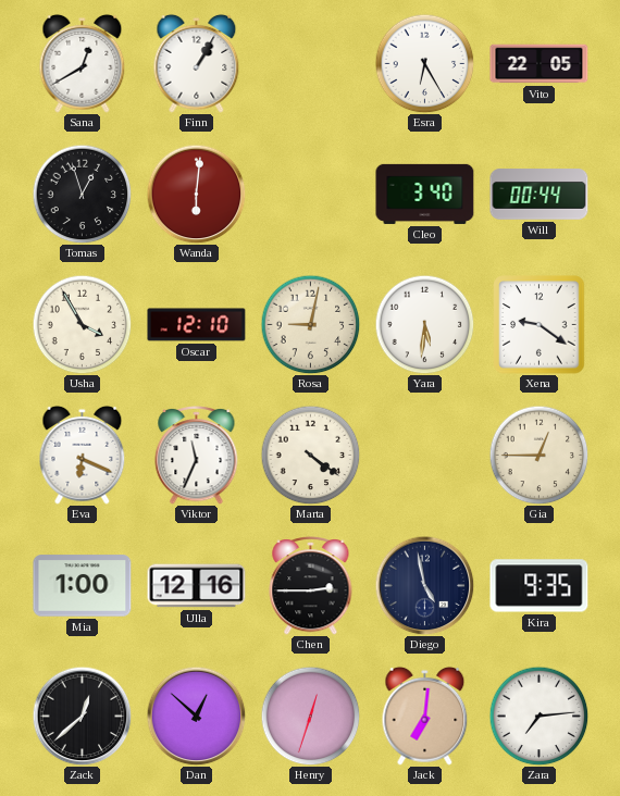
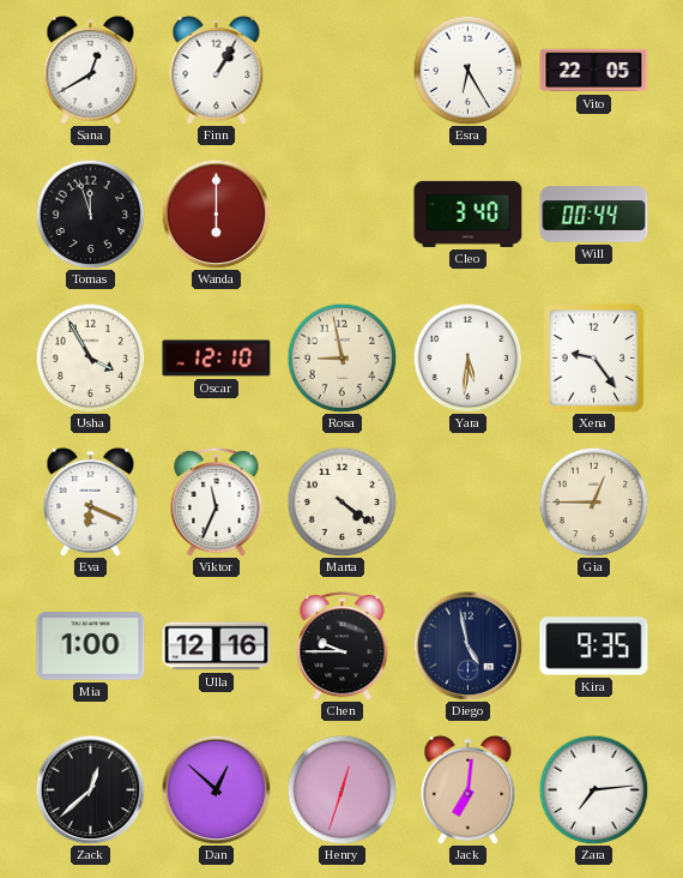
Tomas: 12:57 -> 11:57
Wanda: 6:01 -> 6:00
Rosa: 9:02 -> 8:58
Xena: 9:21 -> 9:24
Chen: 2:45 -> 9:45
